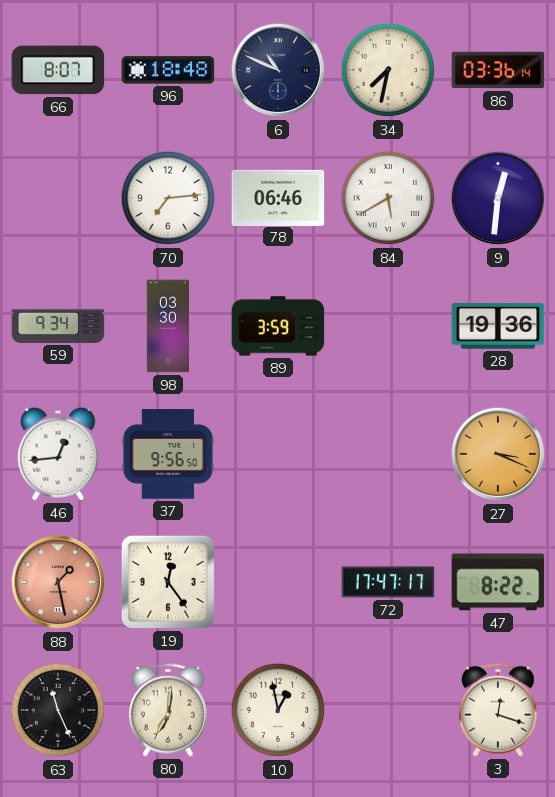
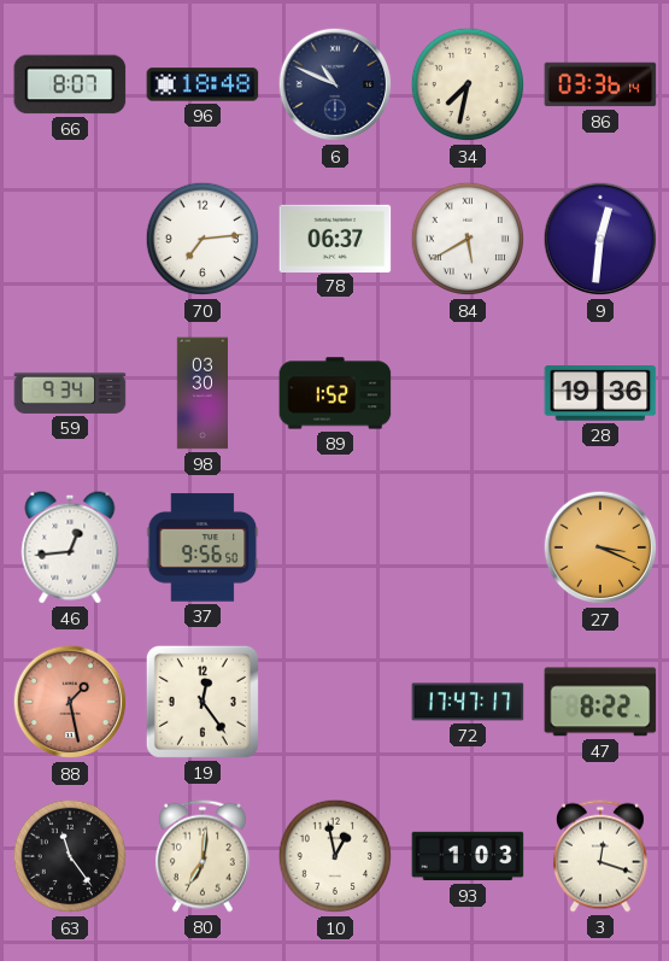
78: 06:46 -> 06:37
89: 3:59 -> 1:52
63: 11:26 -> 11:24
93: none -> 1:03
